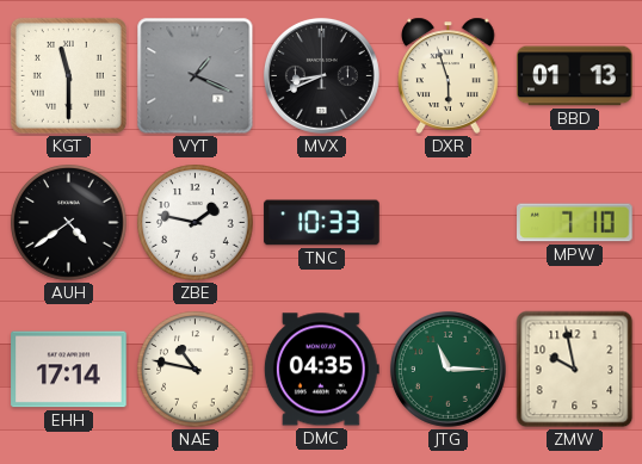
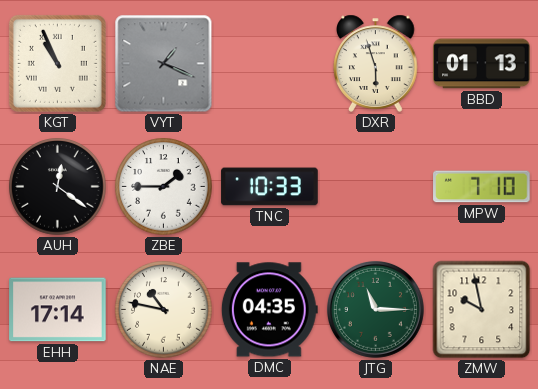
KGT: 11:30 -> 10:56
MVX: 8:41 -> none
AUH: 4:39 -> 12:21
ZBE: 1:47 -> 1:45
